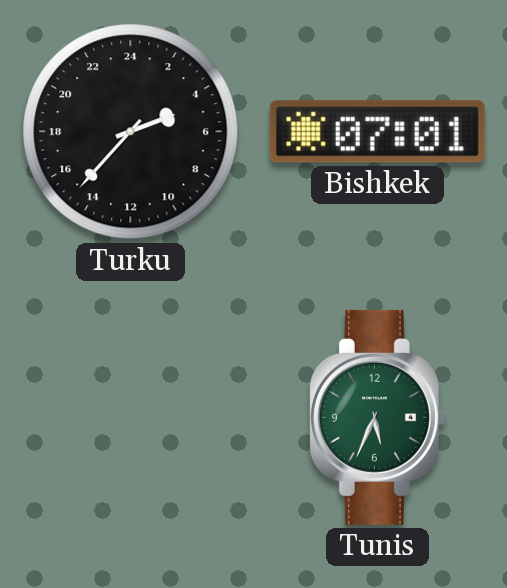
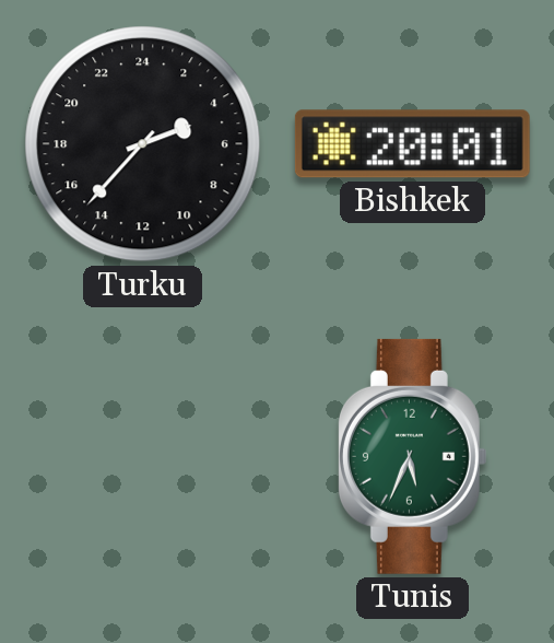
Bishkek: 07:01 -> 20:01
